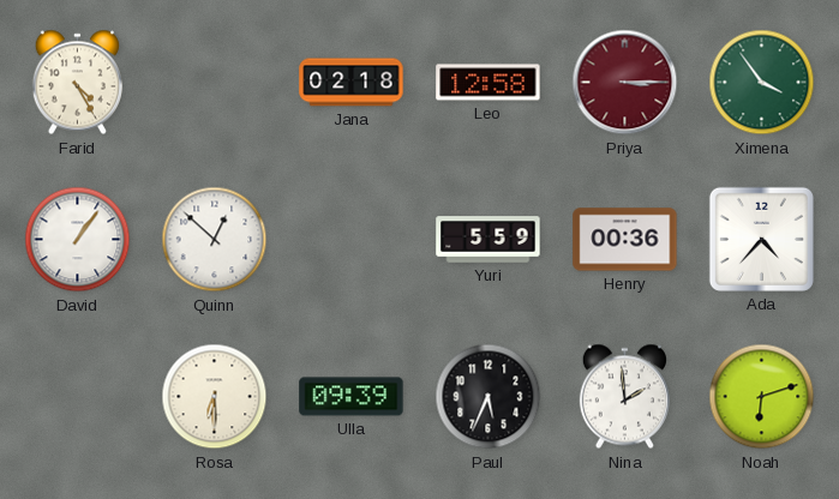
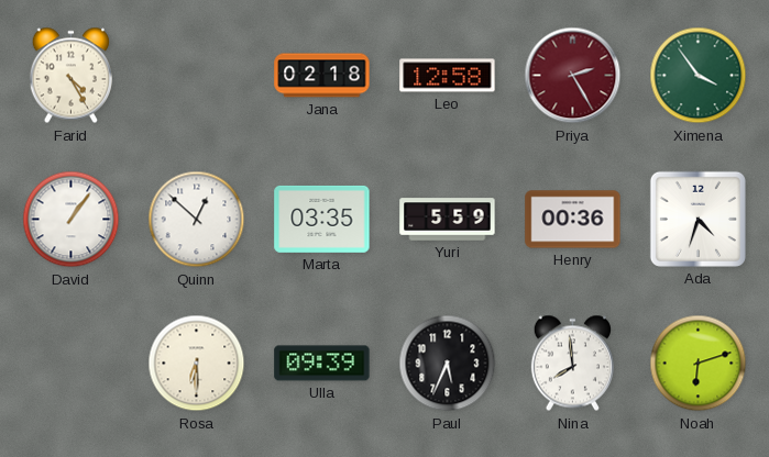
Priya: 3:15 -> 2:25
Marta: none -> 03:35
Ada: 4:37 -> 4:33
Nina: 1:59 -> 7:59
